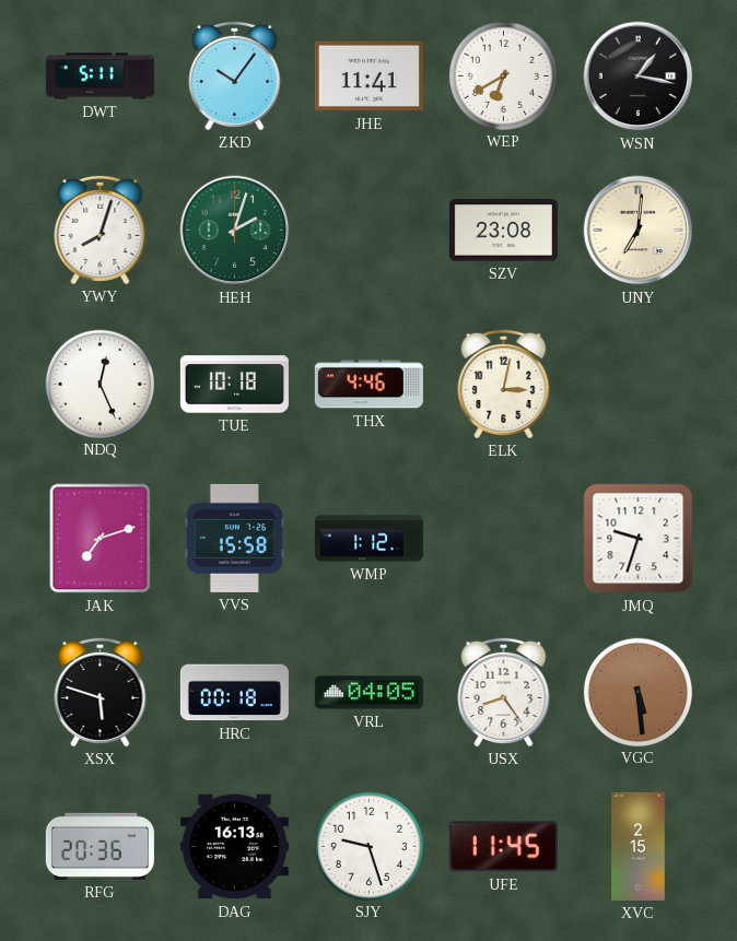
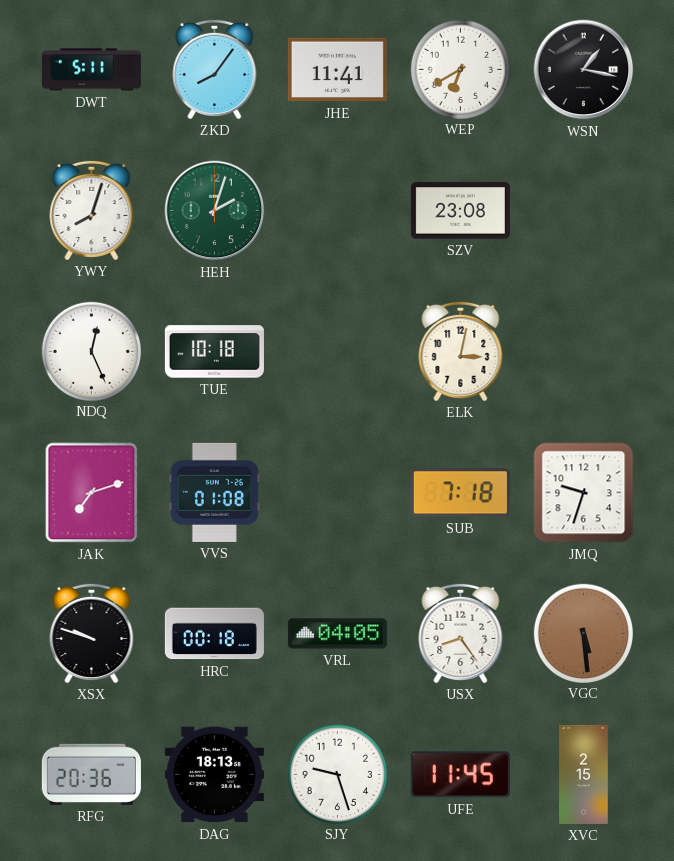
ZKD: 10:06 -> 8:06
UNY: 7:01 -> none
THX: 4:46 -> none
VVS: 15:58 -> 01:08
WMP: 1:12 -> none
SUB: none -> 7:18
XSX: 5:48 -> 9:48
DAG: 16:13 -> 18:13
